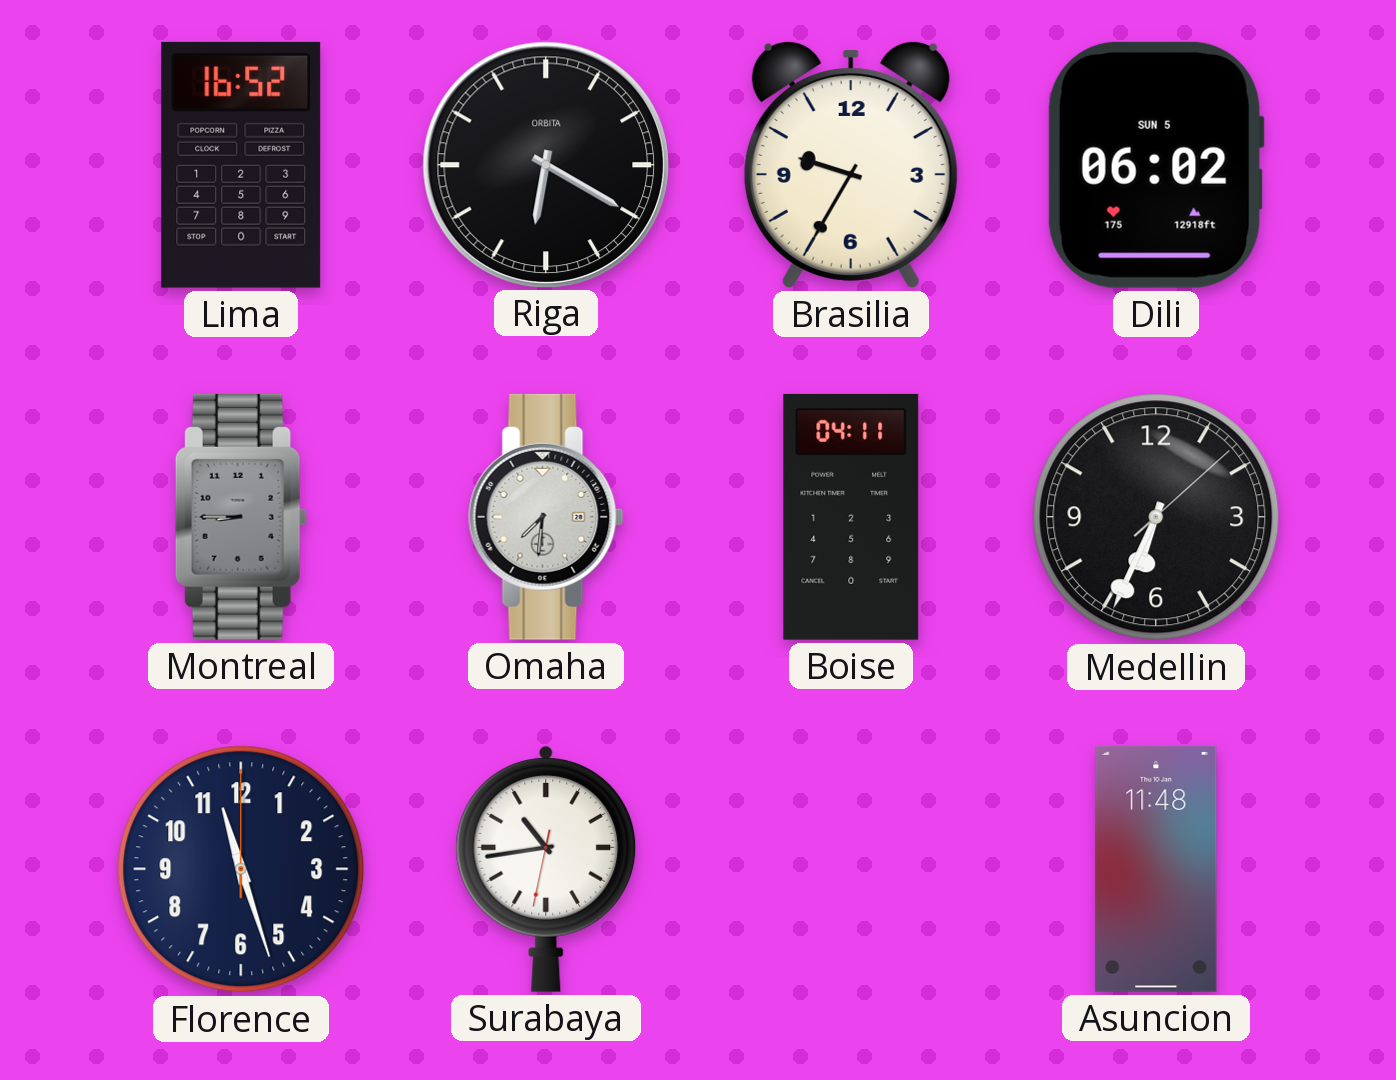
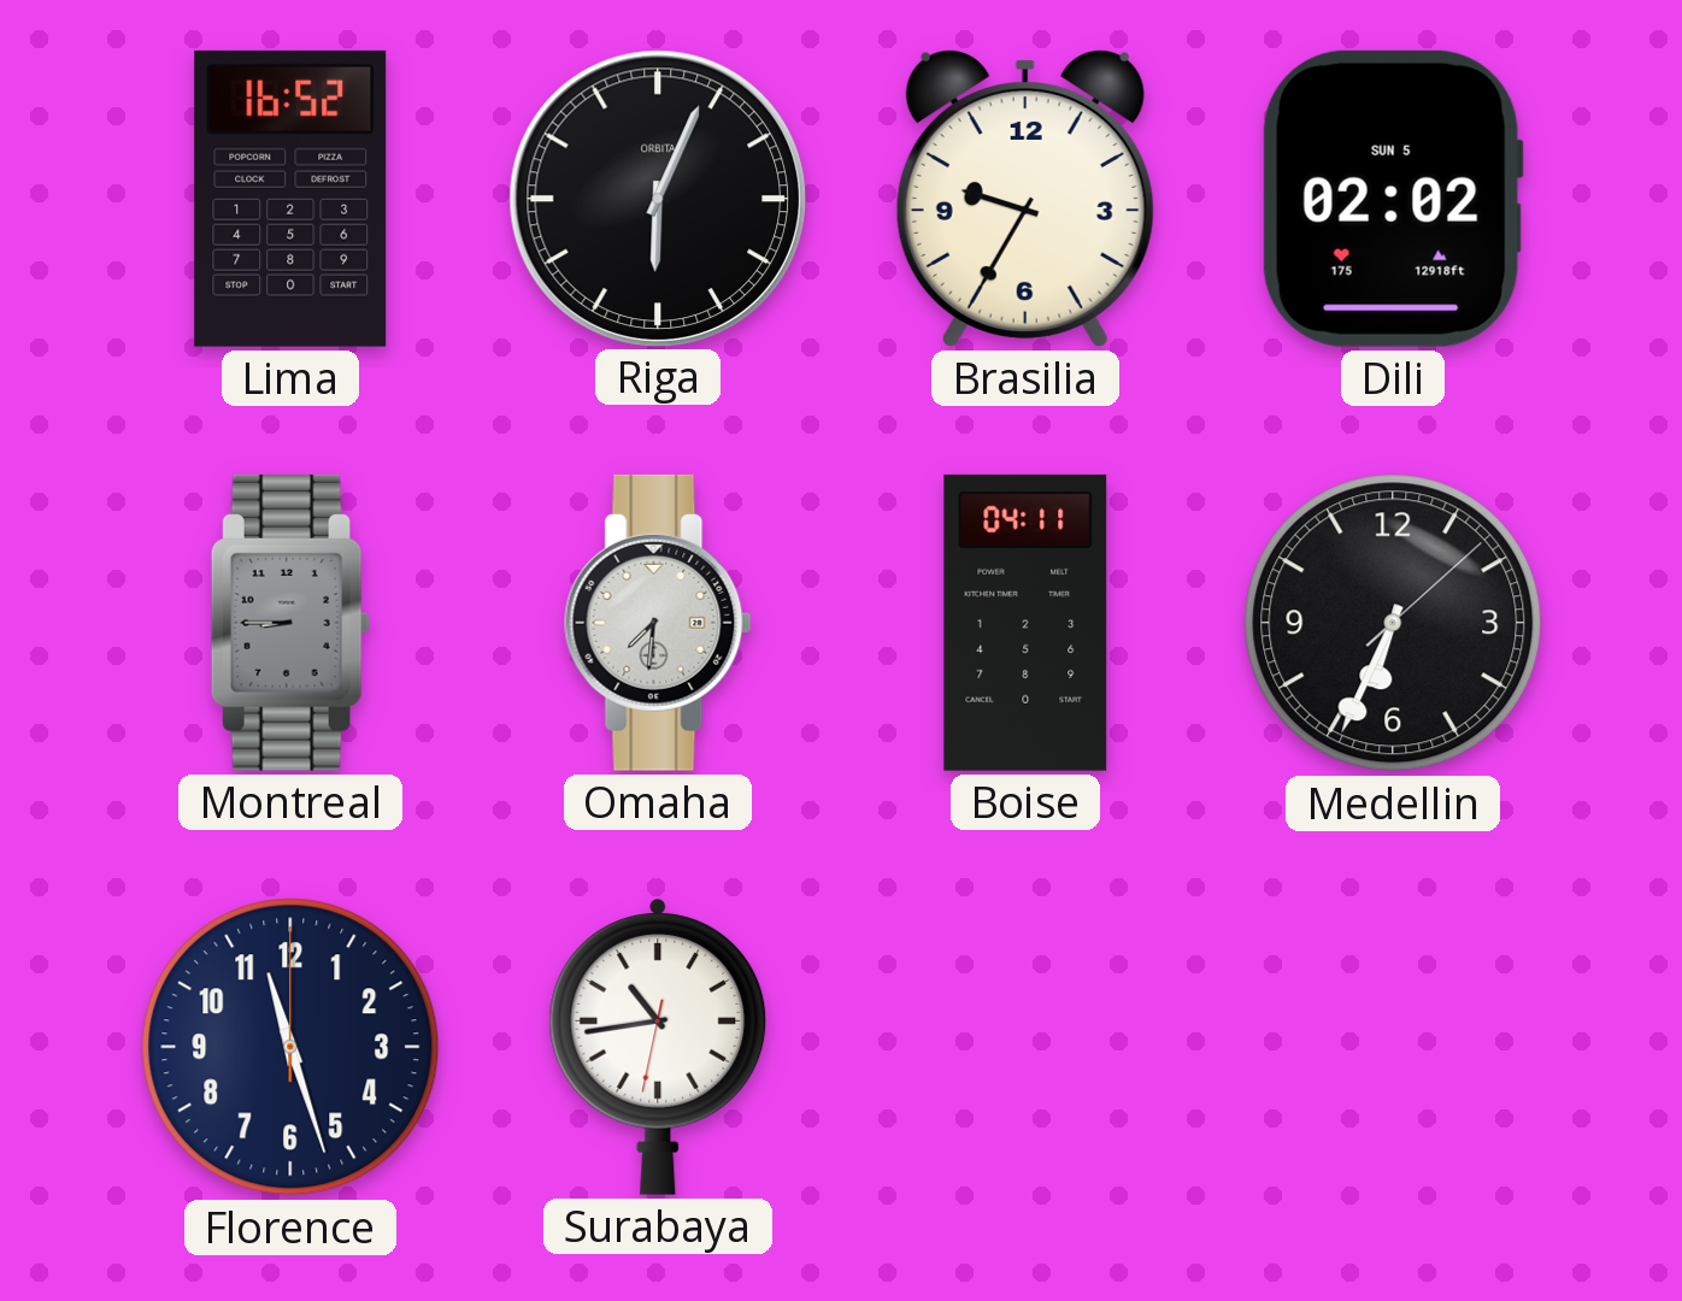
Riga: 6:20 -> 6:04
Dili: 06:02 -> 02:02
Asuncion: 11:48 -> none
